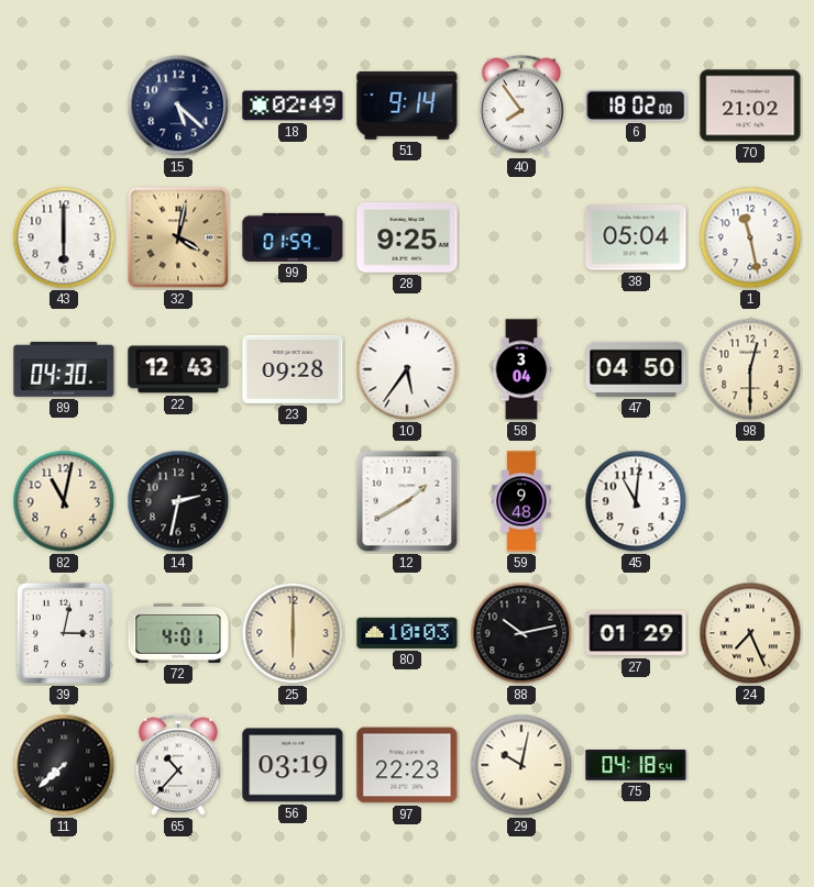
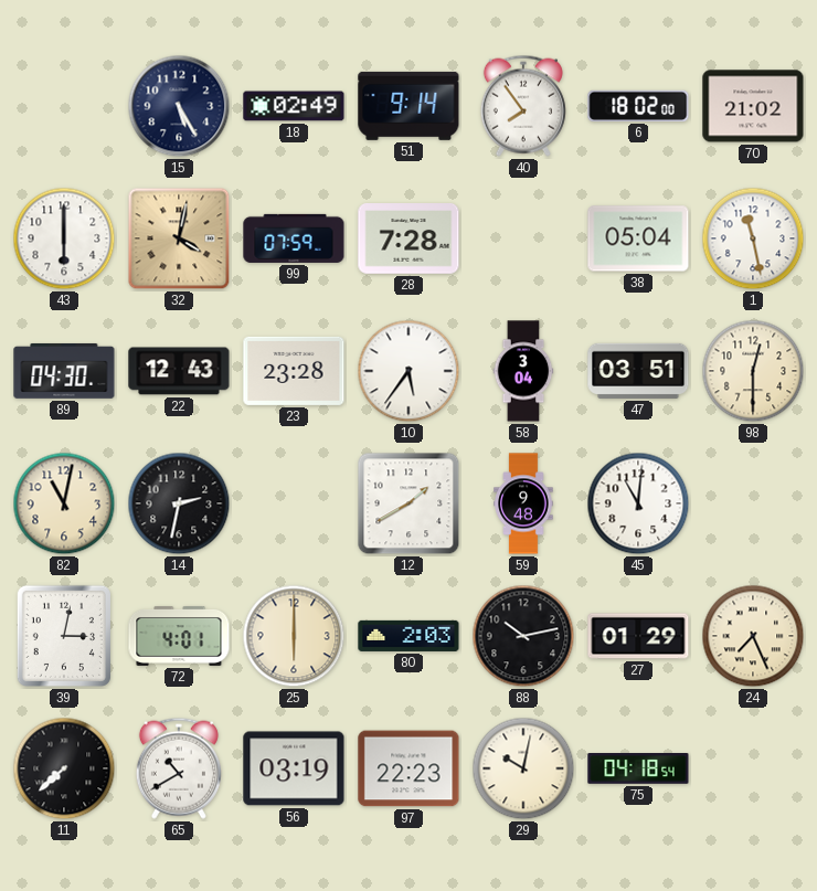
15: 5:22 -> 5:25
99: 01:59 -> 07:59
28: 9:25 -> 7:28
23: 09:28 -> 23:28
47: 04:50 -> 03:51
80: 10:03 -> 2:03
65: 10:37 -> 10:40
